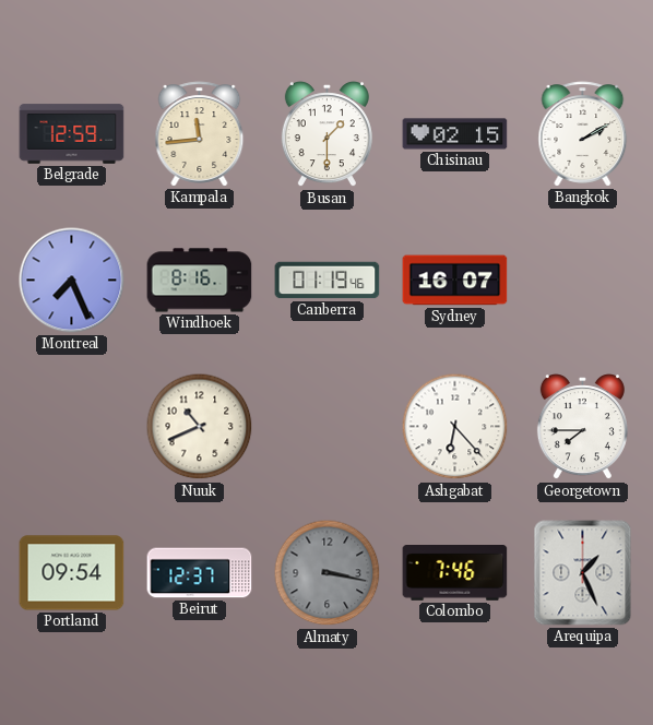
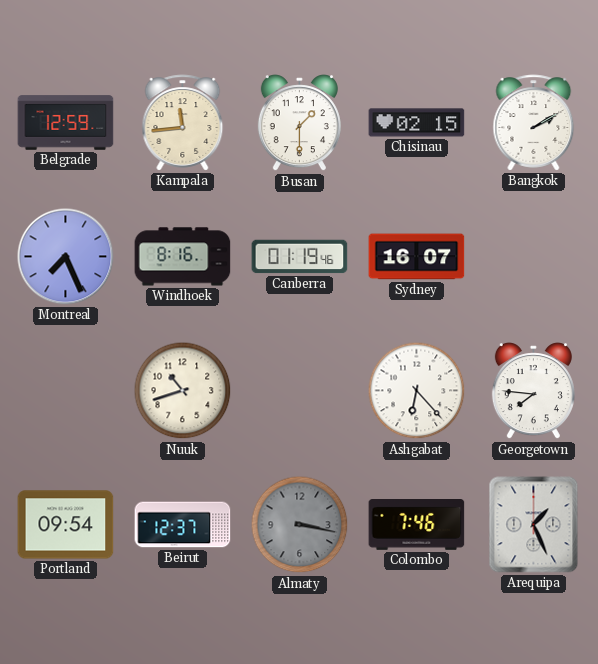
Nuuk: 10:41 -> 10:42
Georgetown: 7:45 -> 7:46
